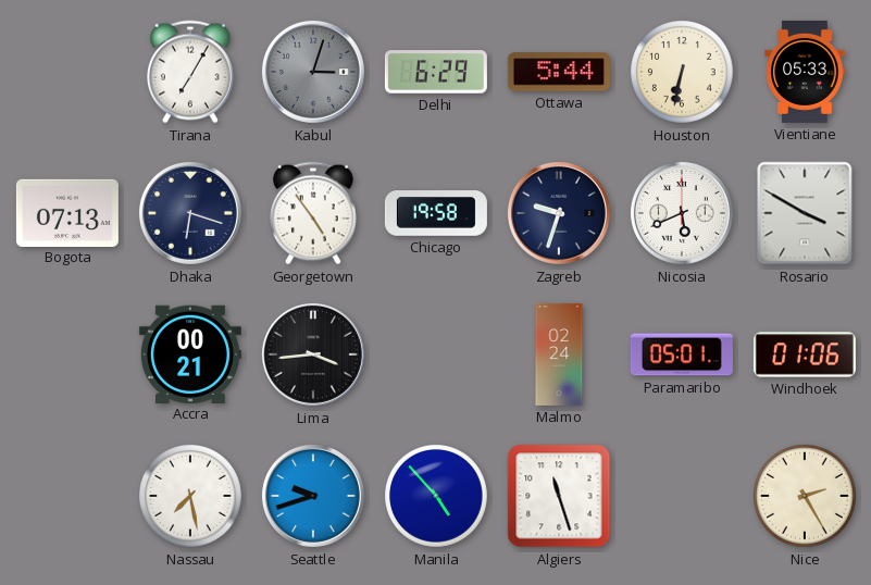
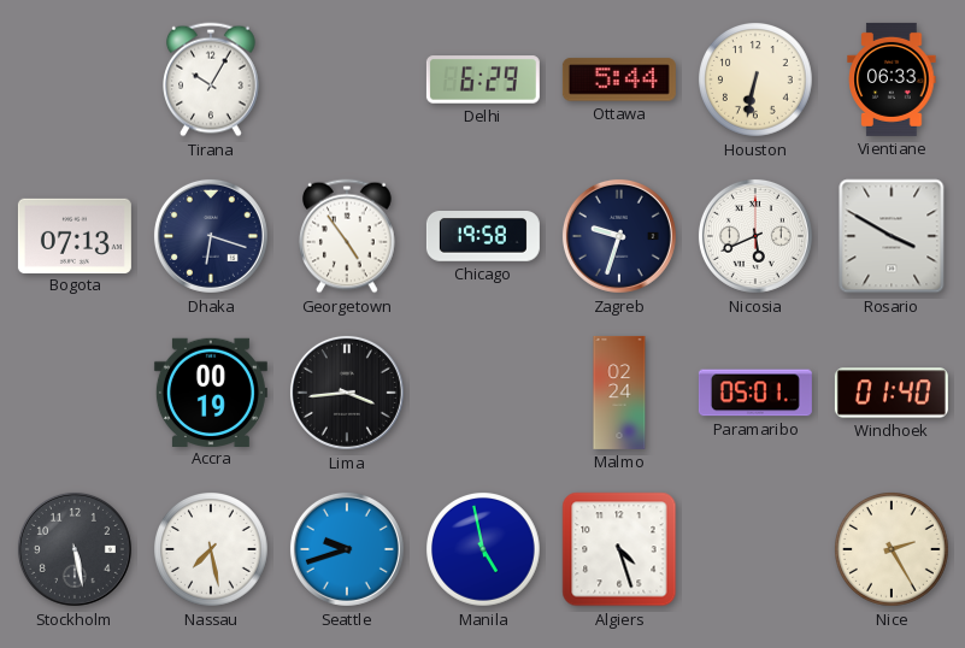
Tirana: 7:05 -> 10:05
Kabul: 3:03 -> none
Vientiane: 05:33 -> 06:33
Accra: 00:21 -> 00:19
Windhoek: 01:06 -> 01:40
Stockholm: none -> 5:28
Manila: 4:53 -> 4:58
Algiers: 11:27 -> 4:27
